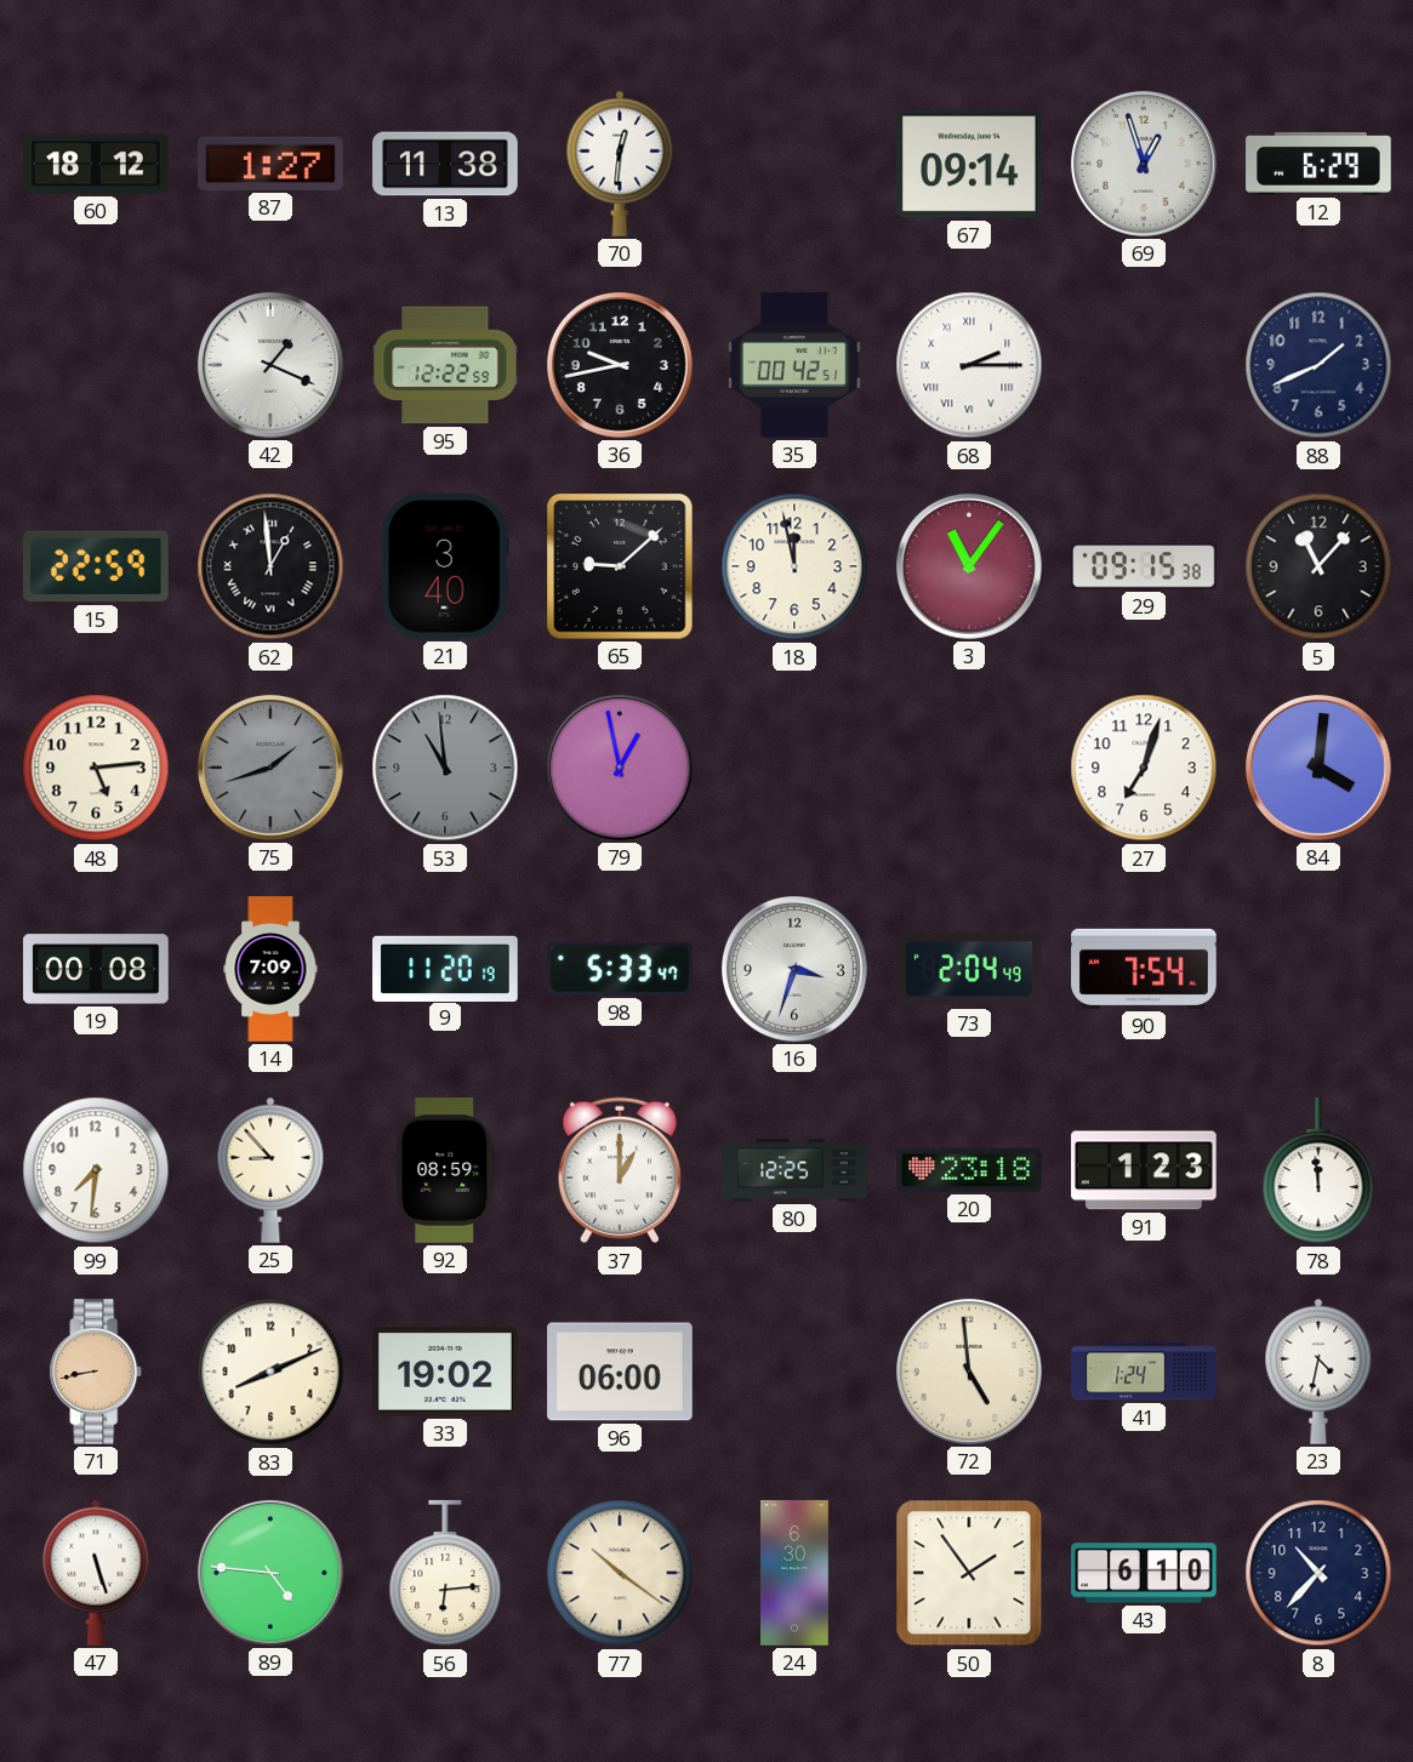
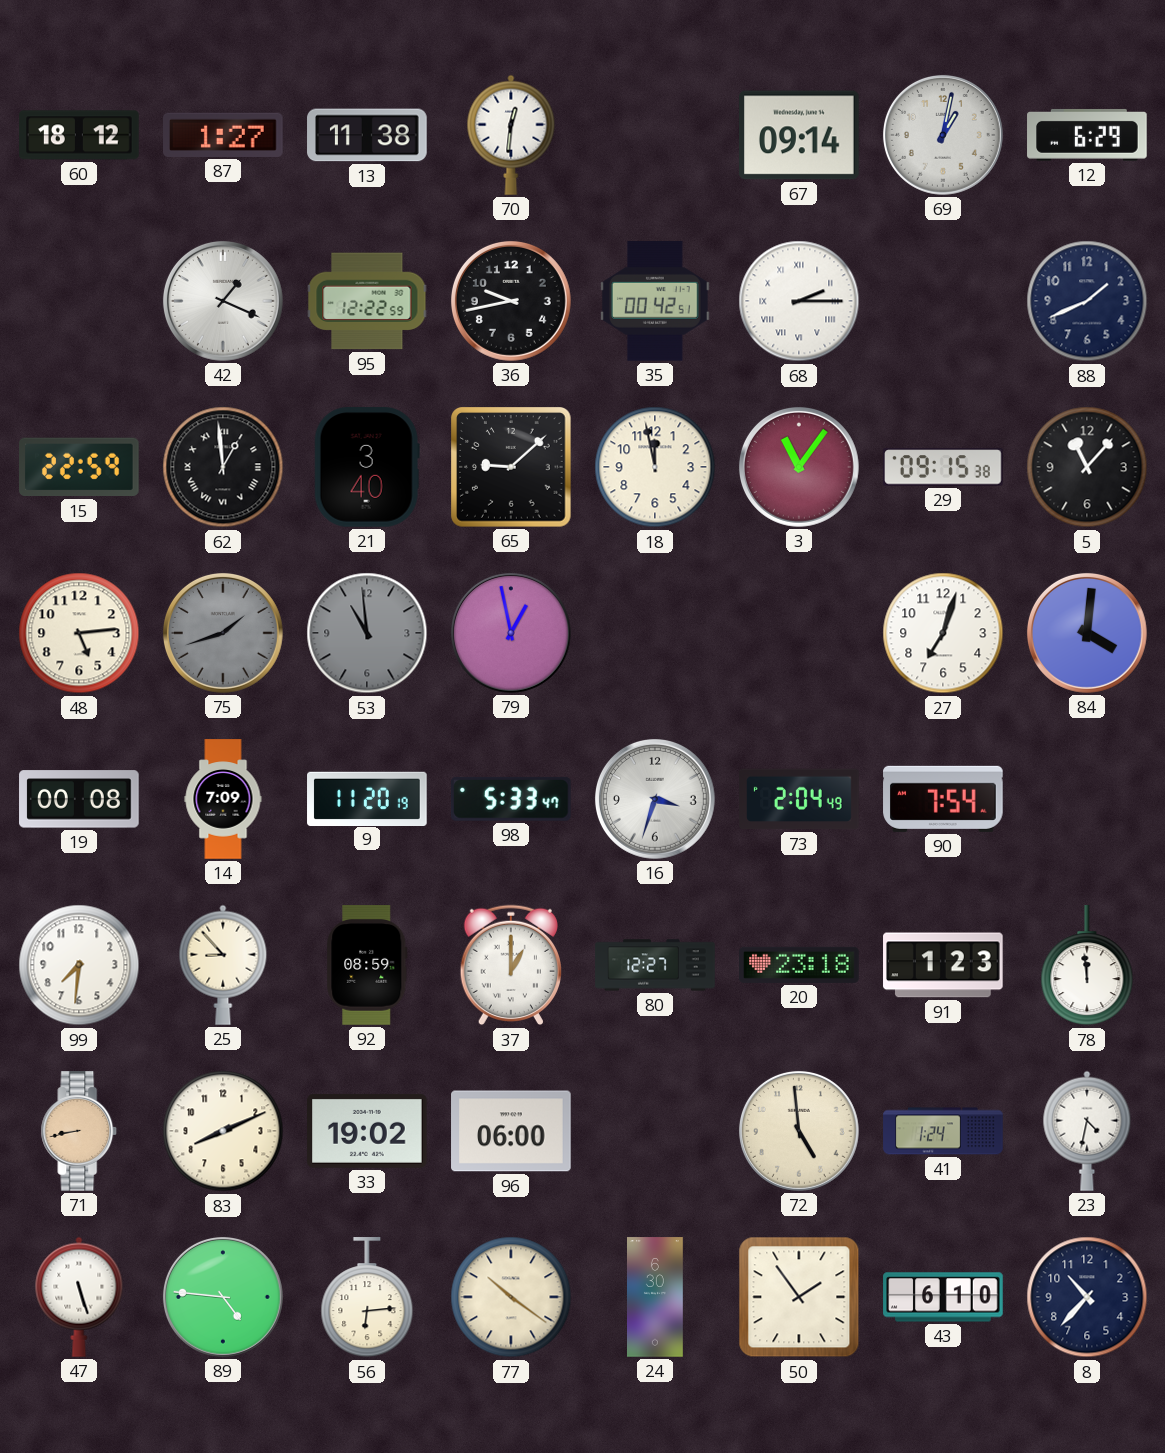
69: 12:57 -> 1:02
80: 12:25 -> 12:27
